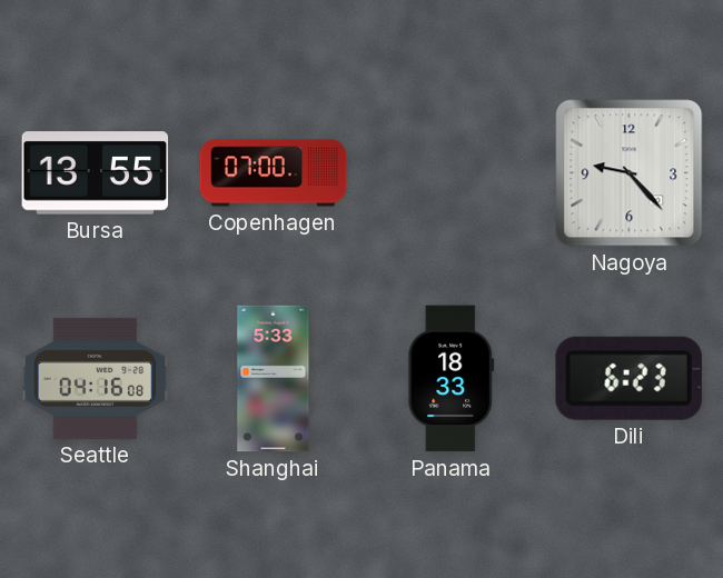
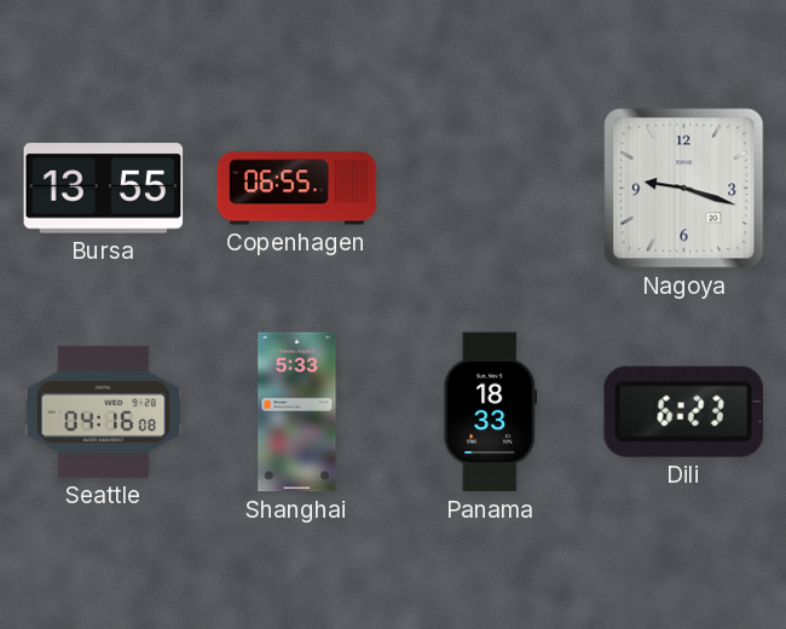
Copenhagen: 07:00 -> 06:55
Nagoya: 9:23 -> 9:18
